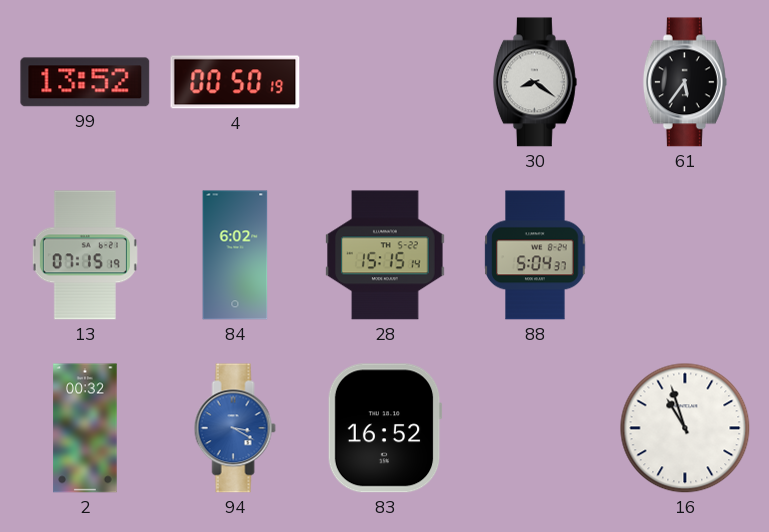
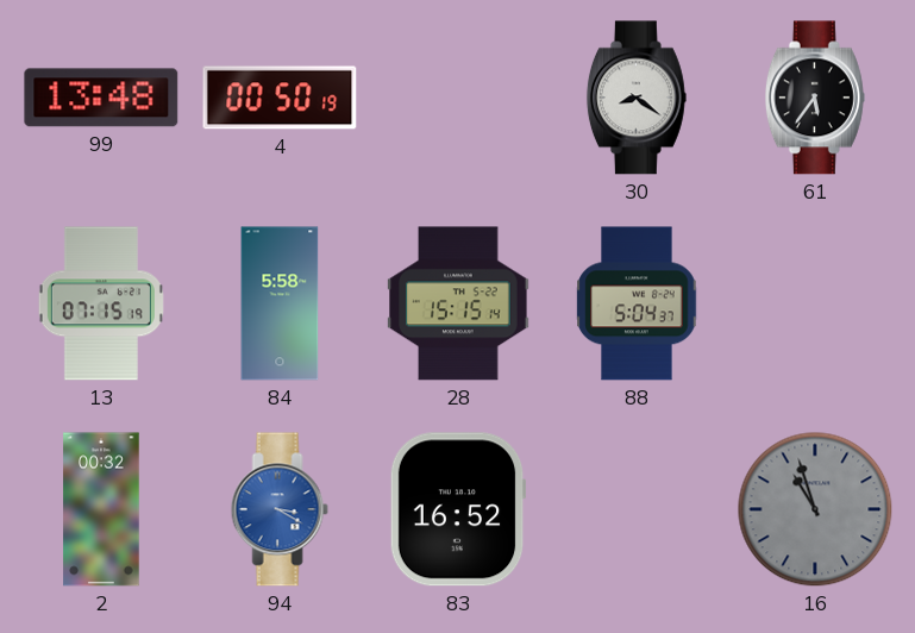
99: 13:52 -> 13:48
84: 6:02 -> 5:58
16 dial: white -> grey
